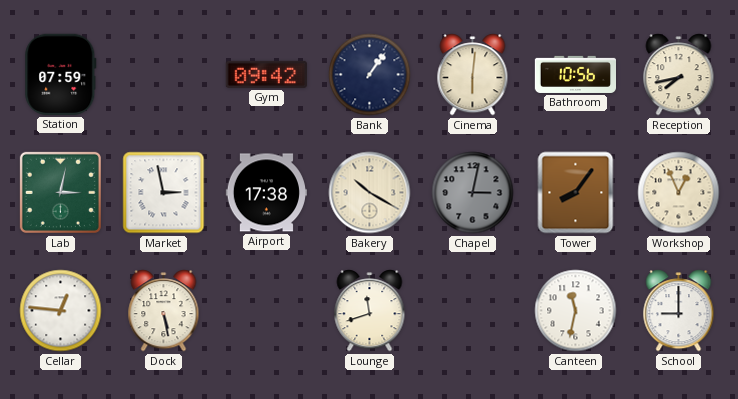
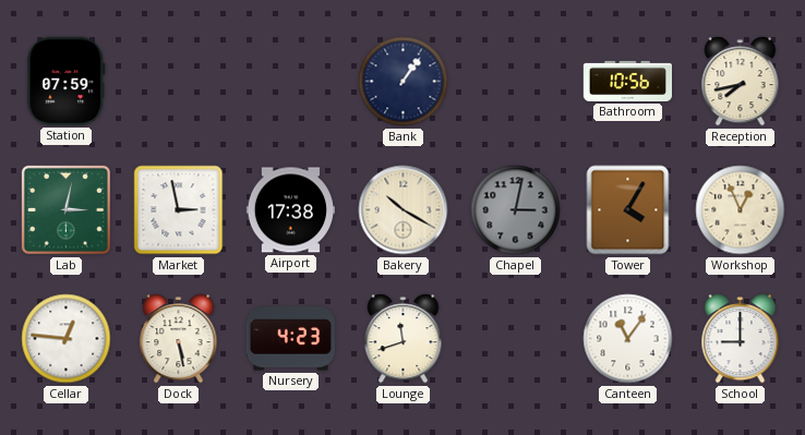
Gym: 09:42 -> none
Cinema: 6:01 -> none
Tower: 8:06 -> 4:05
Nursery: none -> 4:23
Canteen: 11:32 -> 11:06
